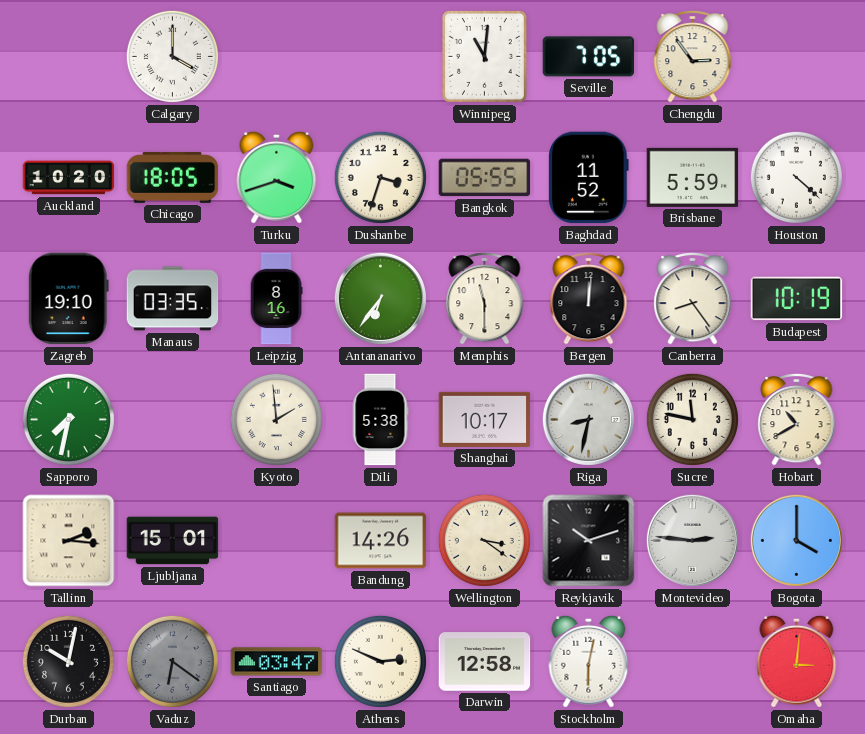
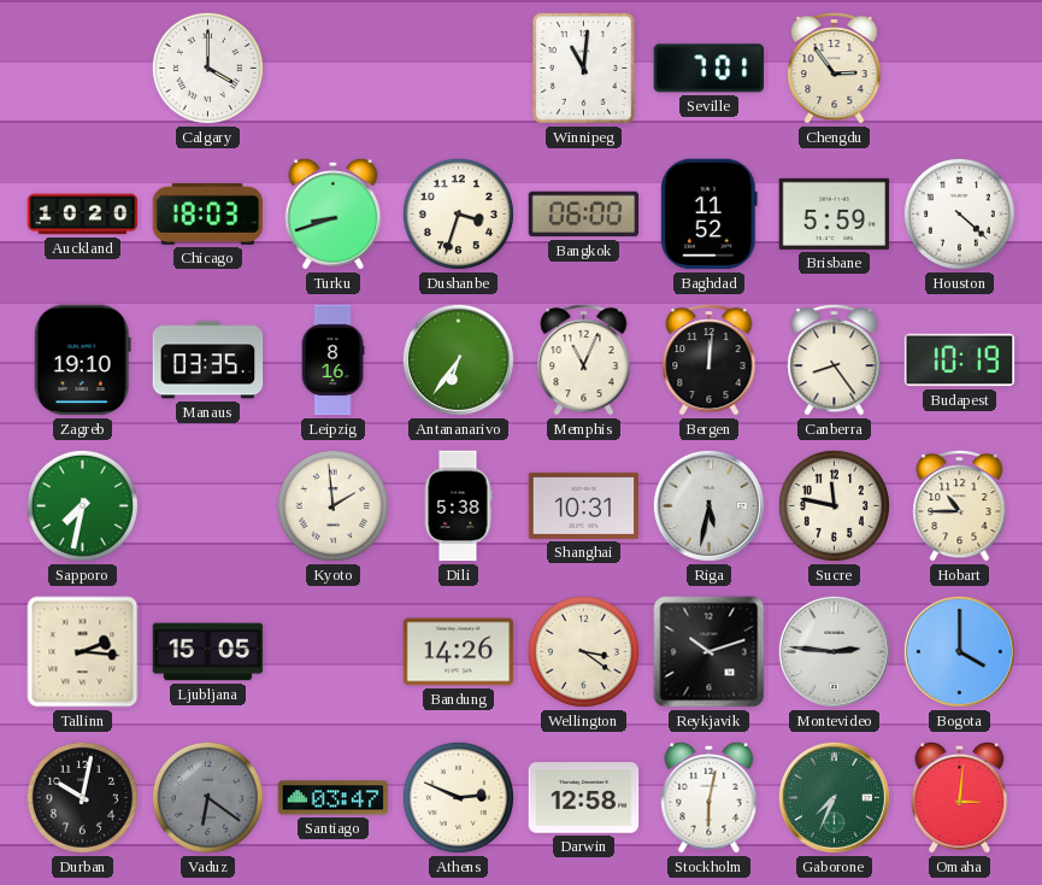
Seville: 7:05 -> 7:01
Chicago: 18:05 -> 18:03
Turku: 3:42 -> 8:42
Bangkok: 05:55 -> 06:00
Memphis: 11:30 -> 11:04
Shanghai: 10:17 -> 10:31
Riga: 8:32 -> 5:32
Hobart: 10:40 -> 10:45
Ljubljana: 15:01 -> 15:05
Gaborone: none -> 7:34
